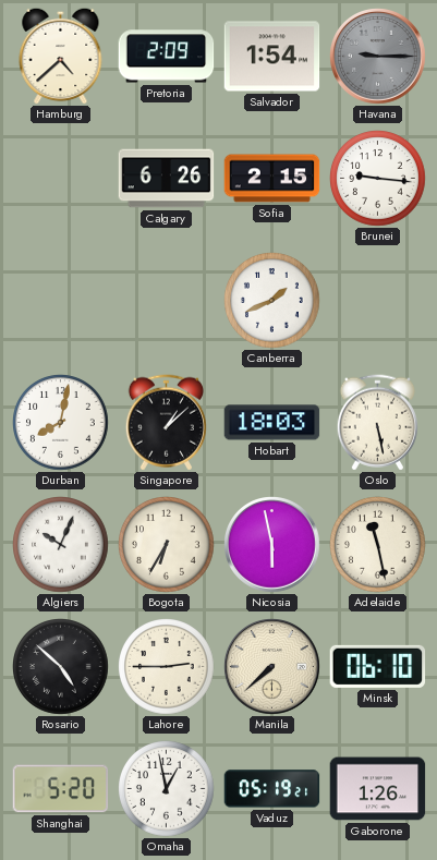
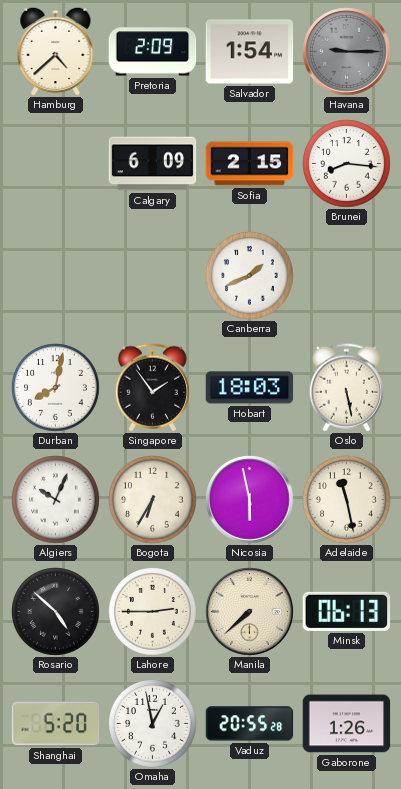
Calgary: 6:26 -> 6:09
Brunei: 9:16 -> 8:16
Singapore: 1:08 -> 1:54
Minsk: 06:10 -> 06:13
Vaduz: 05:19 -> 20:55
